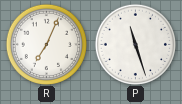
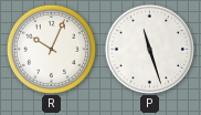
R: 7:04 -> 10:04
